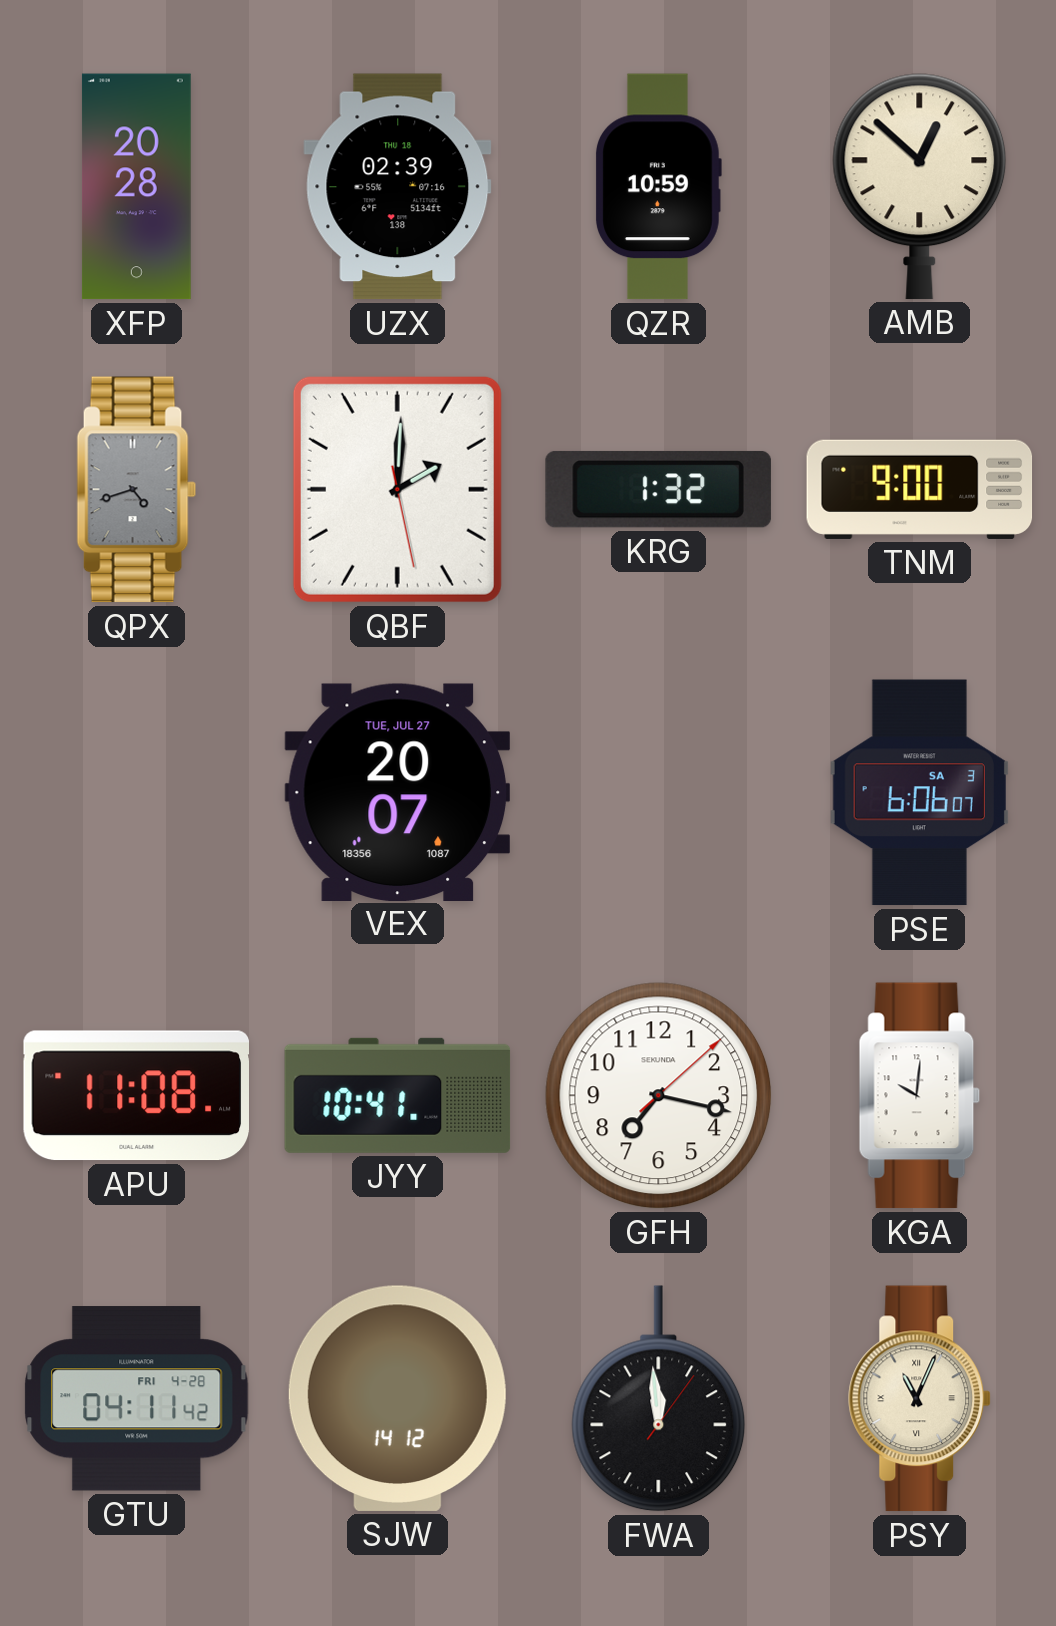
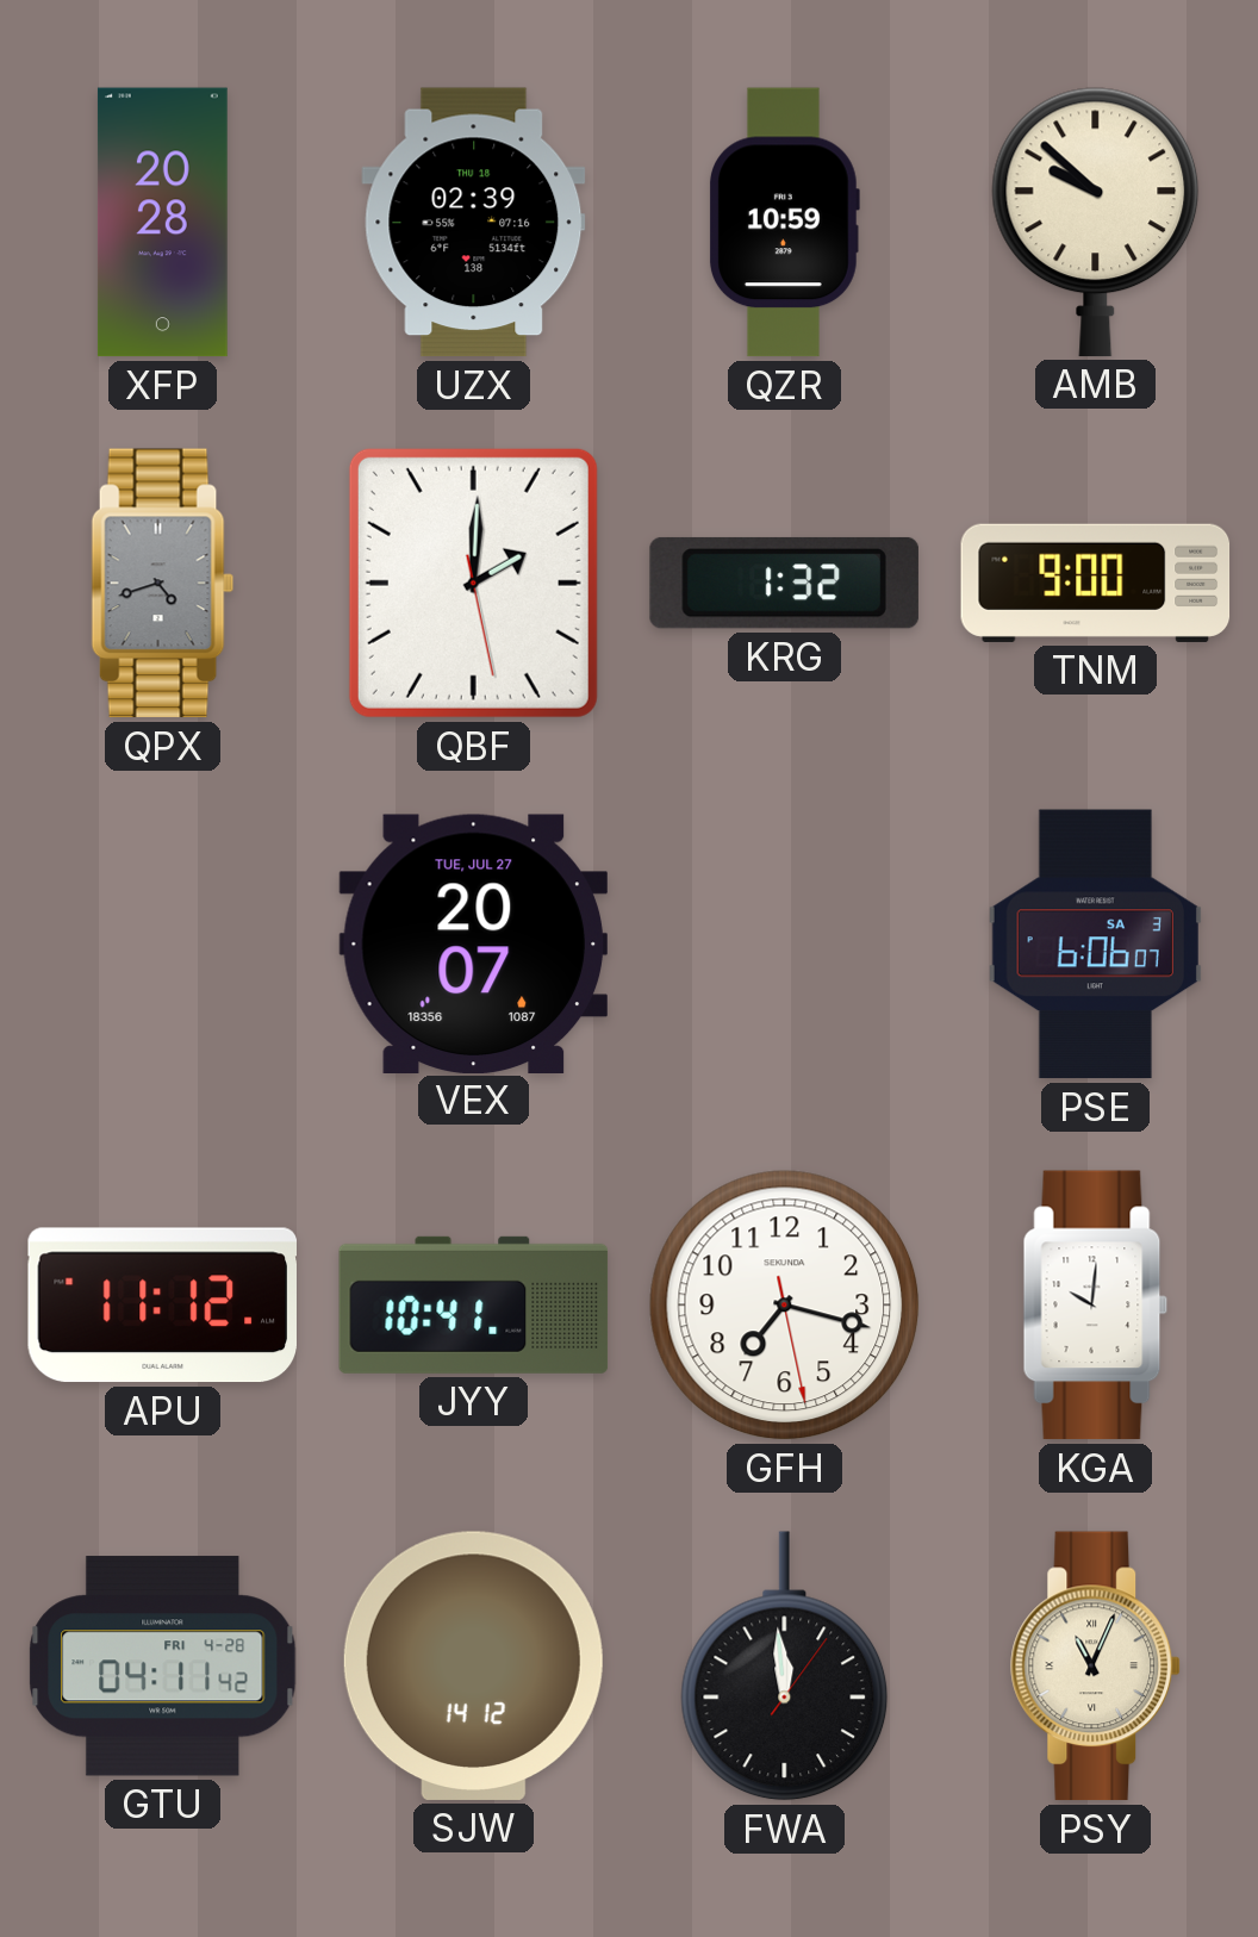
AMB: 12:52 -> 9:52
APU: 11:08 -> 11:12
GFH: 7:17:08 -> 7:17:28
